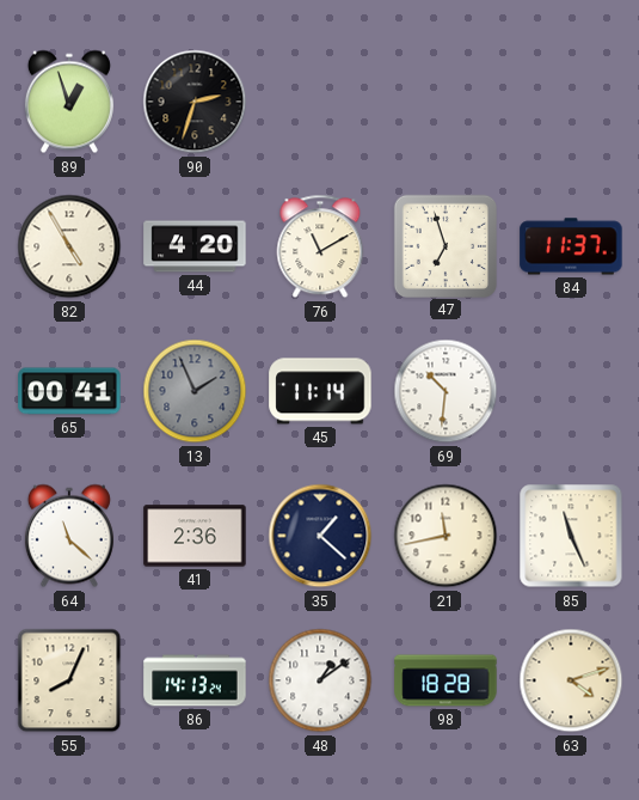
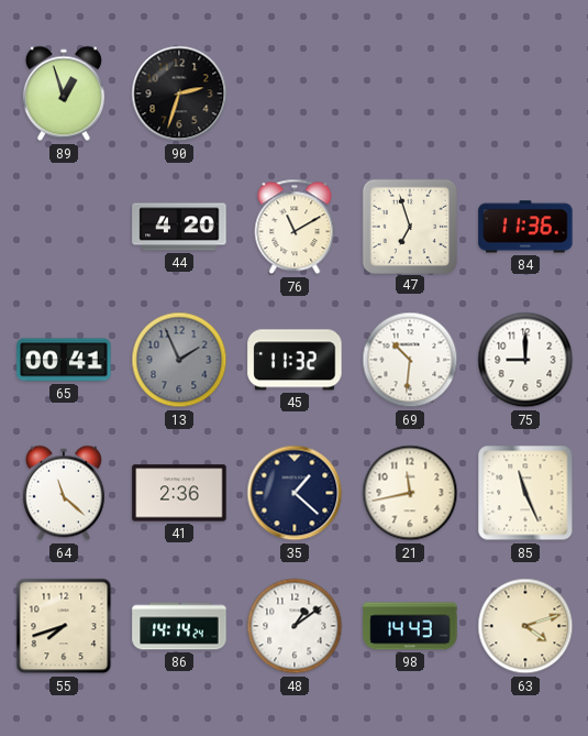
82: 4:55 -> none
84: 11:37 -> 11:36
45: 11:14 -> 11:32
75: none -> 9:00
55: 8:04 -> 7:42
86: 14:13 -> 14:14
98: 18:28 -> 14:43
